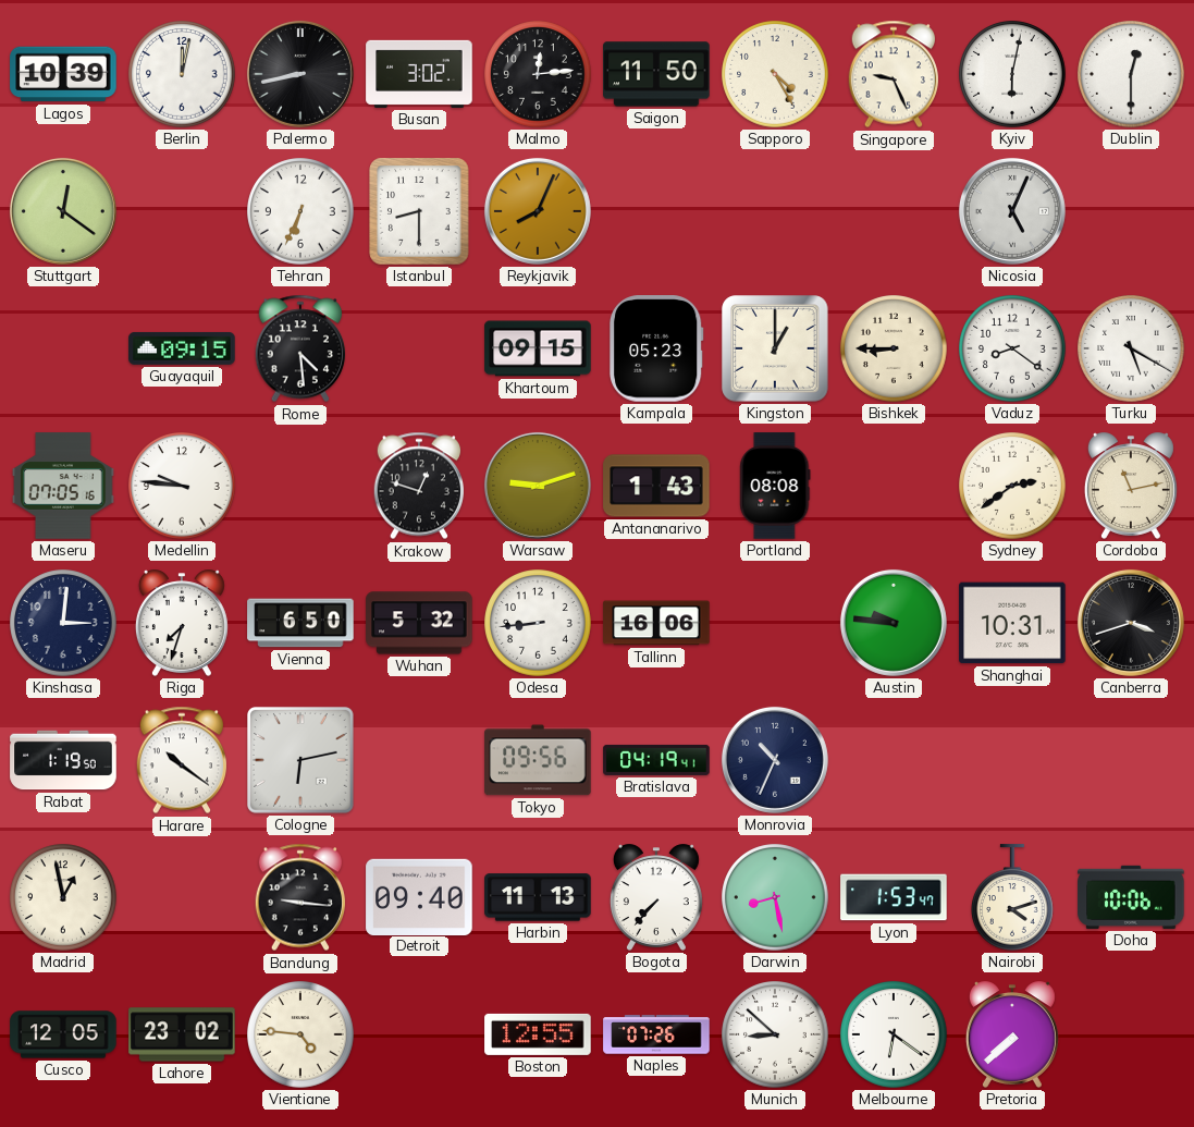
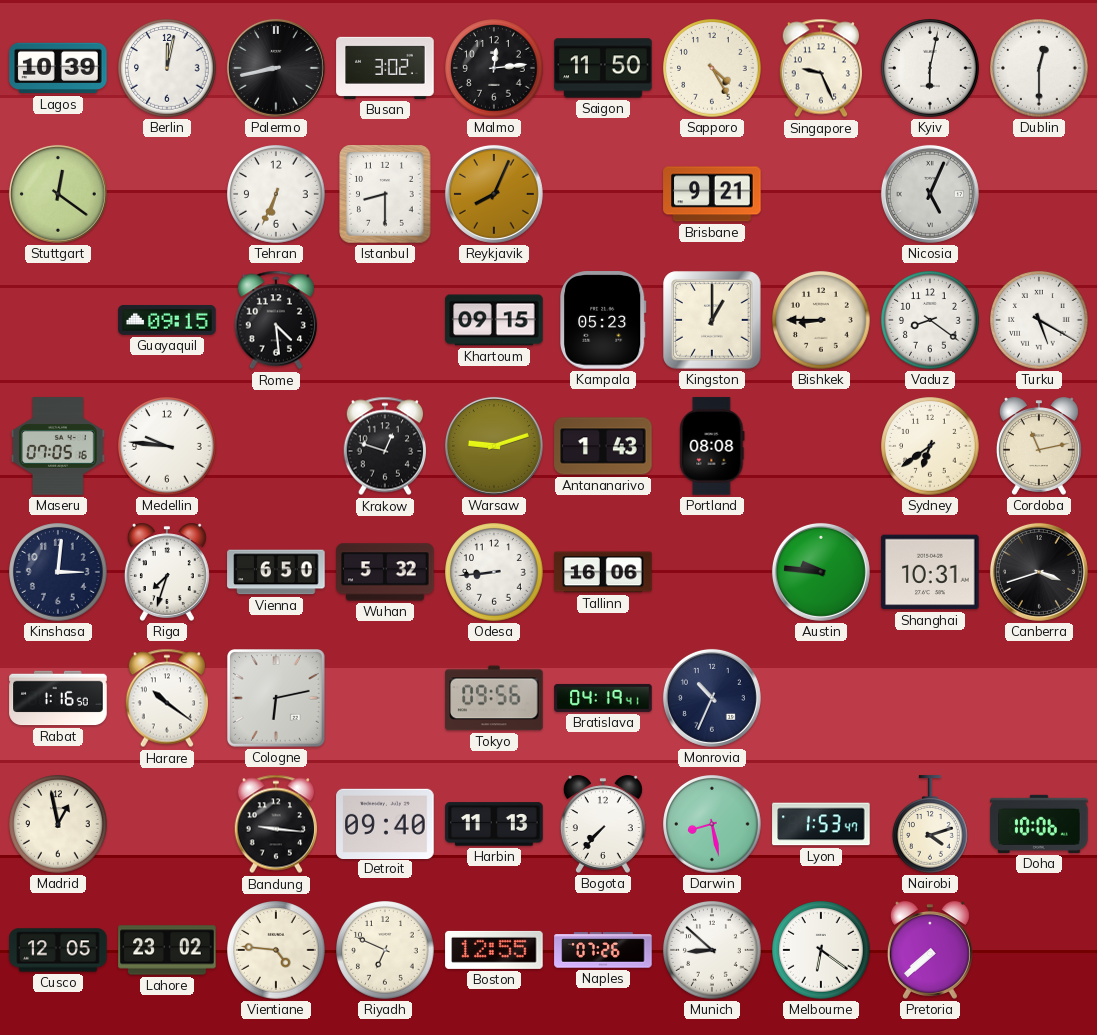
Brisbane: none -> 9:21
Sydney: 2:39 -> 6:39
Rabat: 1:19 -> 1:16
Riyadh: none -> 6:49
